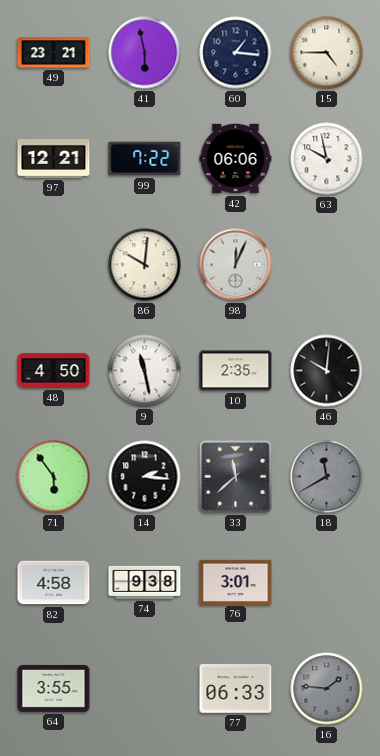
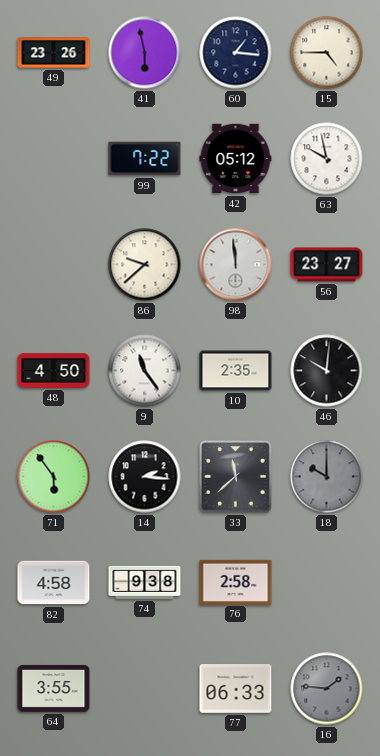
49: 23:21 -> 23:26
97: 12:21 -> none
42: 06:06 -> 05:12
86: 10:01 -> 9:38
98: 12:04 -> 11:59
56: none -> 23:27
9: 11:28 -> 11:24
18: 11:40 -> 10:00
76: 3:01 -> 2:58
